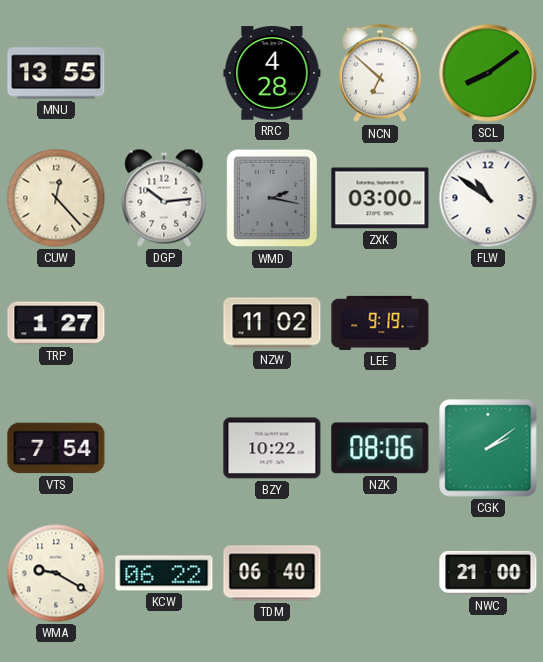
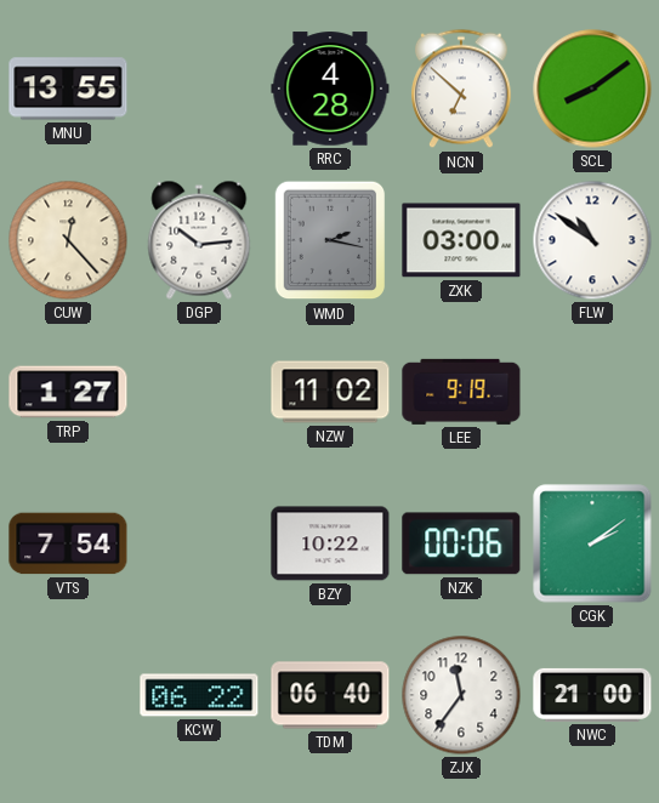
NZK: 08:06 -> 00:06
WMA: 9:20 -> none
ZJX: none -> 11:36
